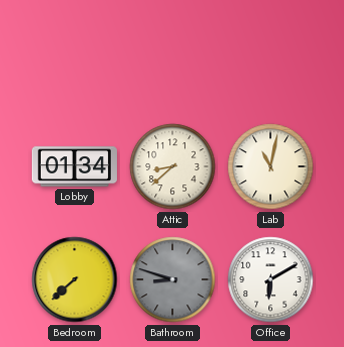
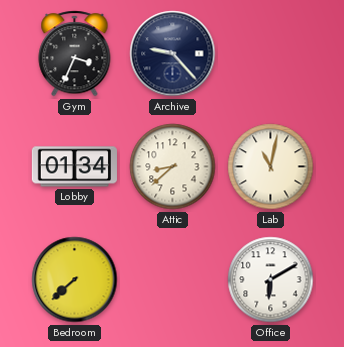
Gym: none -> 3:34
Archive: none -> 9:23
Bathroom: 8:48 -> none
